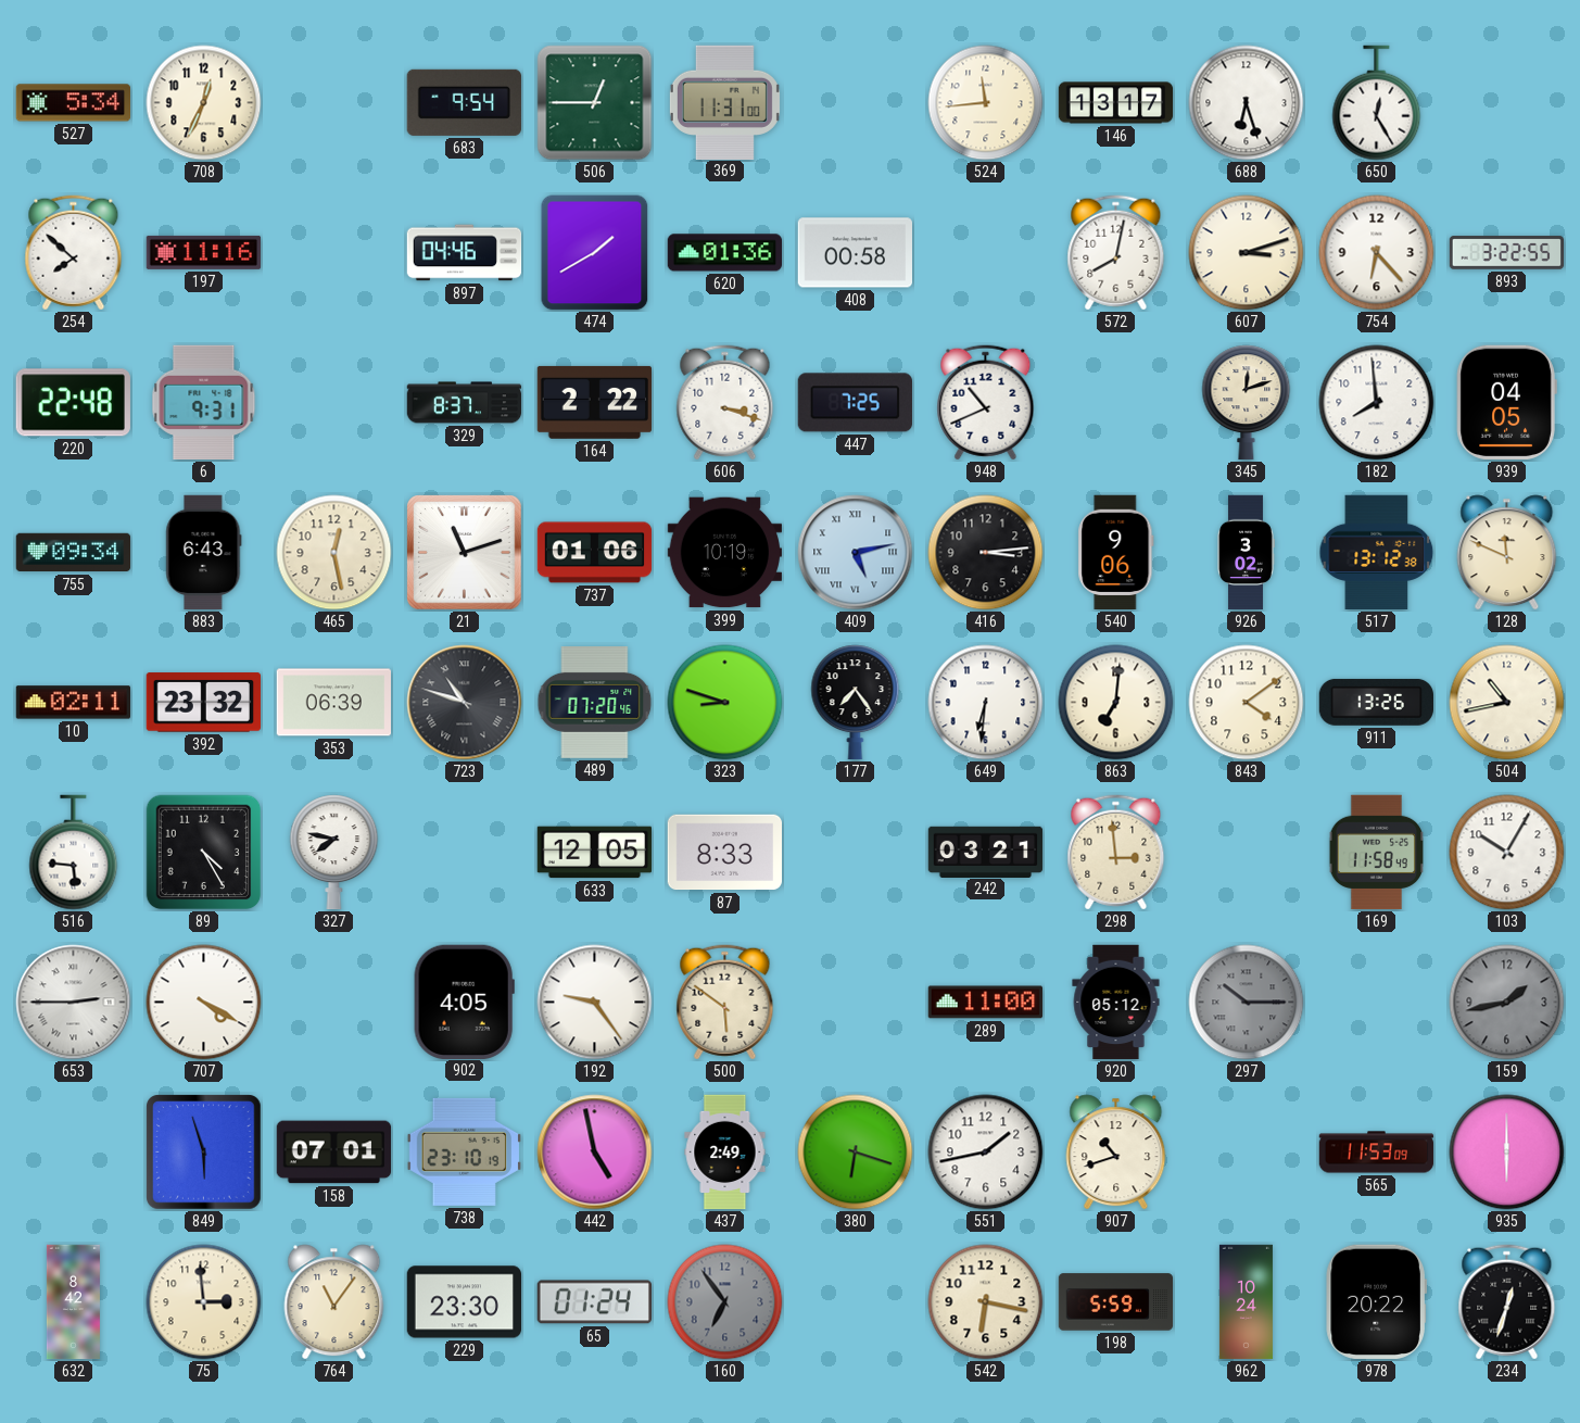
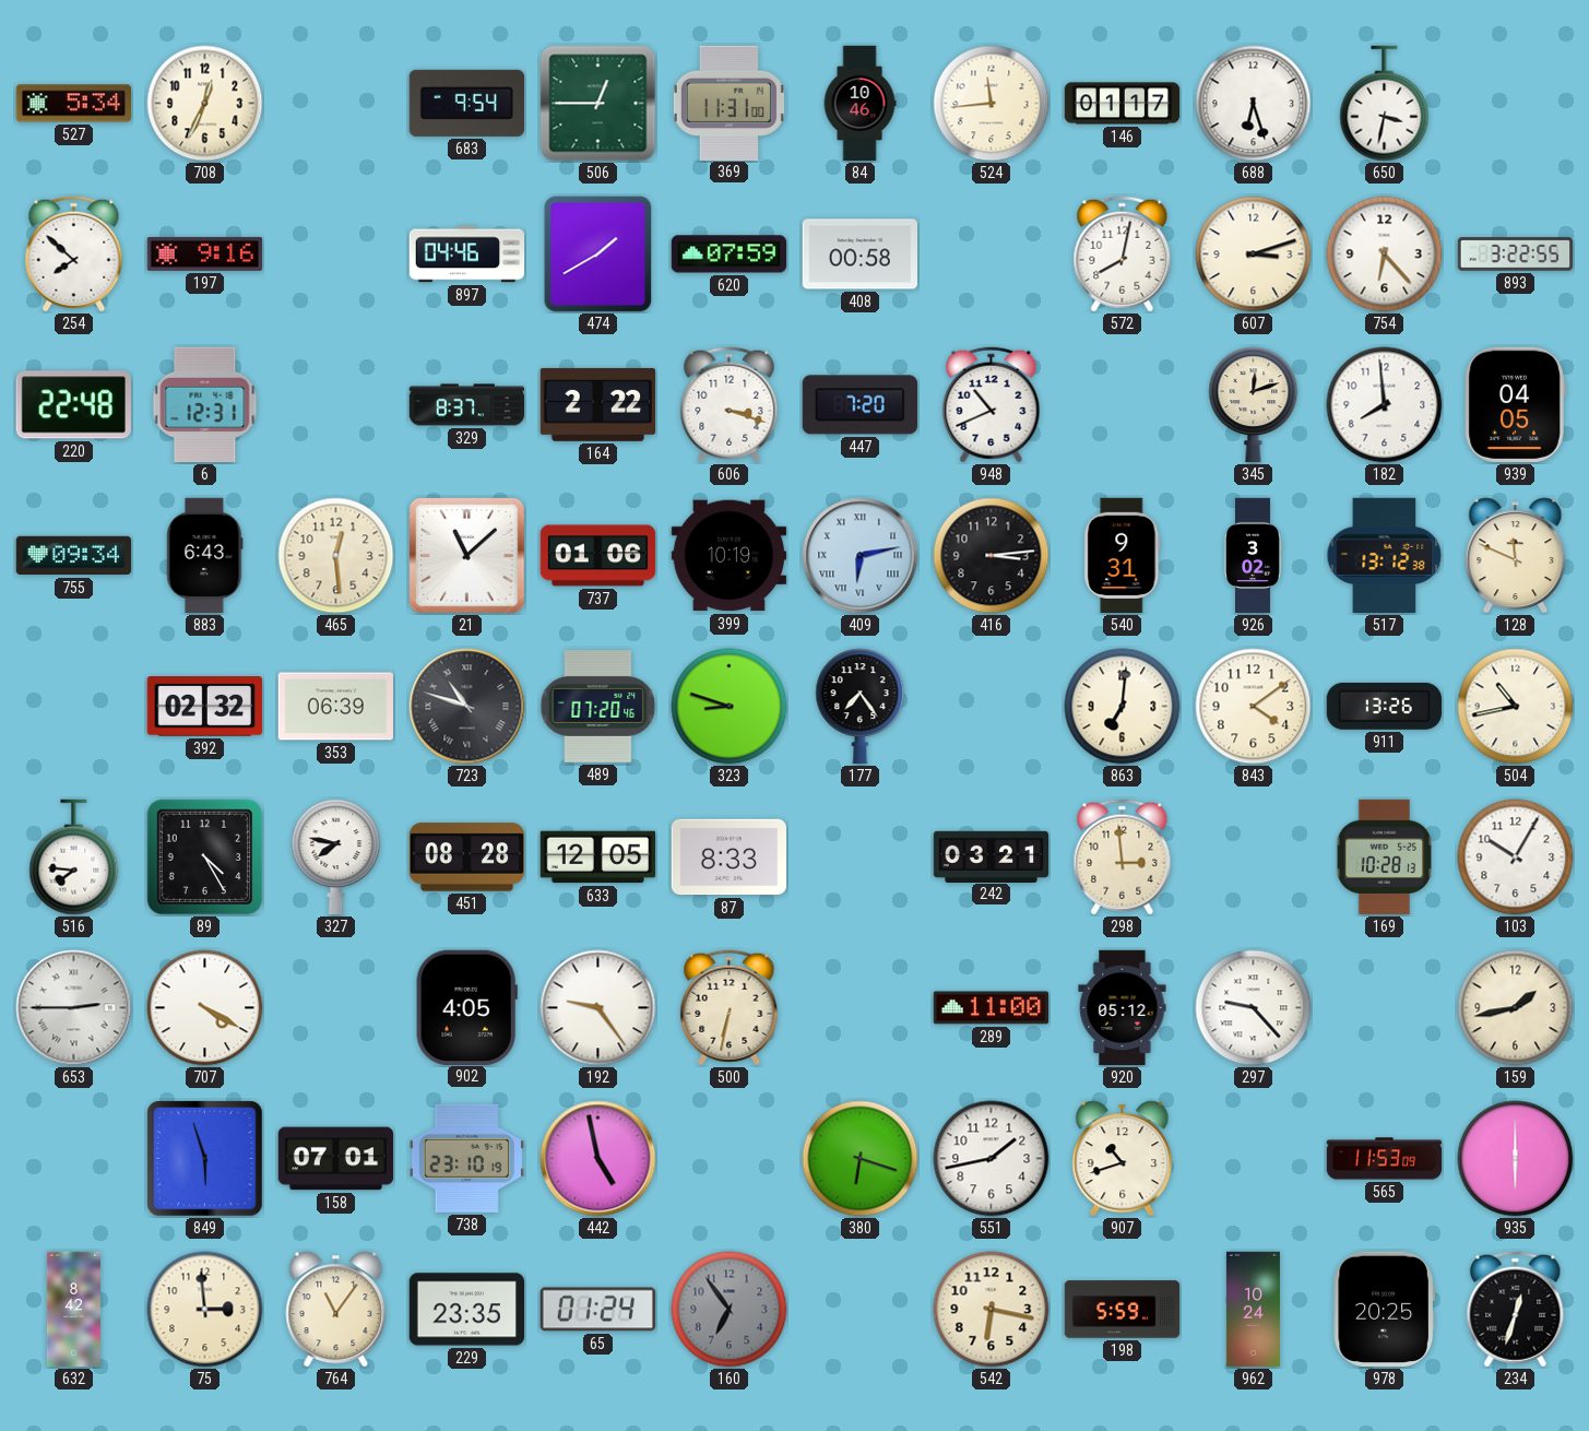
84: none -> 10:46
146: 13:17 -> 01:17
650: 12:25 -> 3:32
197: 11:16 -> 9:16
620: 01:36 -> 07:59
6: 9:31 -> 12:31
447: 7:25 -> 7:20
465: 12:28 -> 12:29
21: 11:12 -> 11:08
409: 5:13 -> 6:13
540: 9:06 -> 9:31
10: 02:11 -> none
392: 23:32 -> 02:32
649: 6:31 -> none
516: 5:46 -> 7:46
451: none -> 08:28
169: 11:58 -> 10:28
500: 5:51 -> 6:32
297: 10:15 -> 9:23
297 dial: grey -> white
159 dial: grey -> cream
437: 2:49 -> none
229: 23:30 -> 23:35
978: 20:22 -> 20:25
